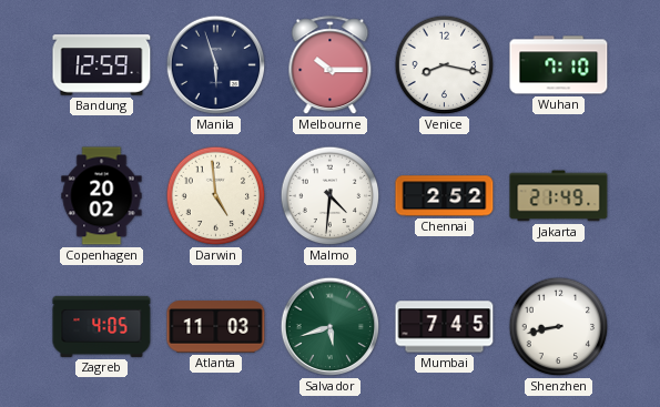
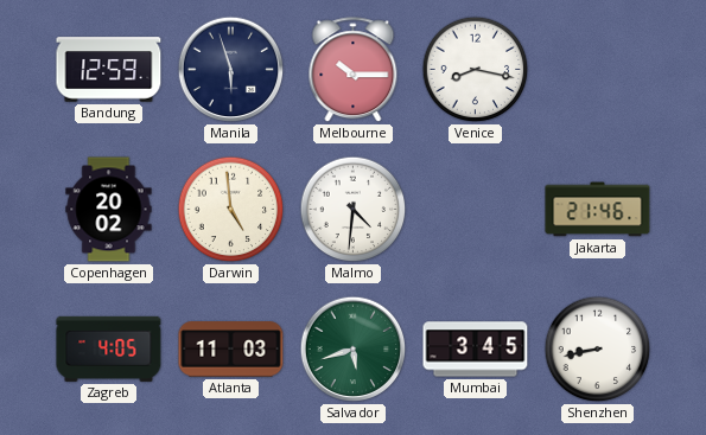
Wuhan: 7:10 -> none
Chennai: 2:52 -> none
Jakarta: 21:49 -> 21:46
Mumbai: 7:45 -> 3:45
